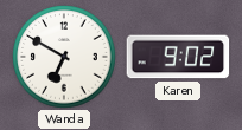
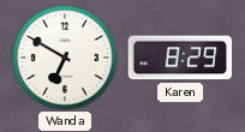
Karen: 9:02 -> 8:29
